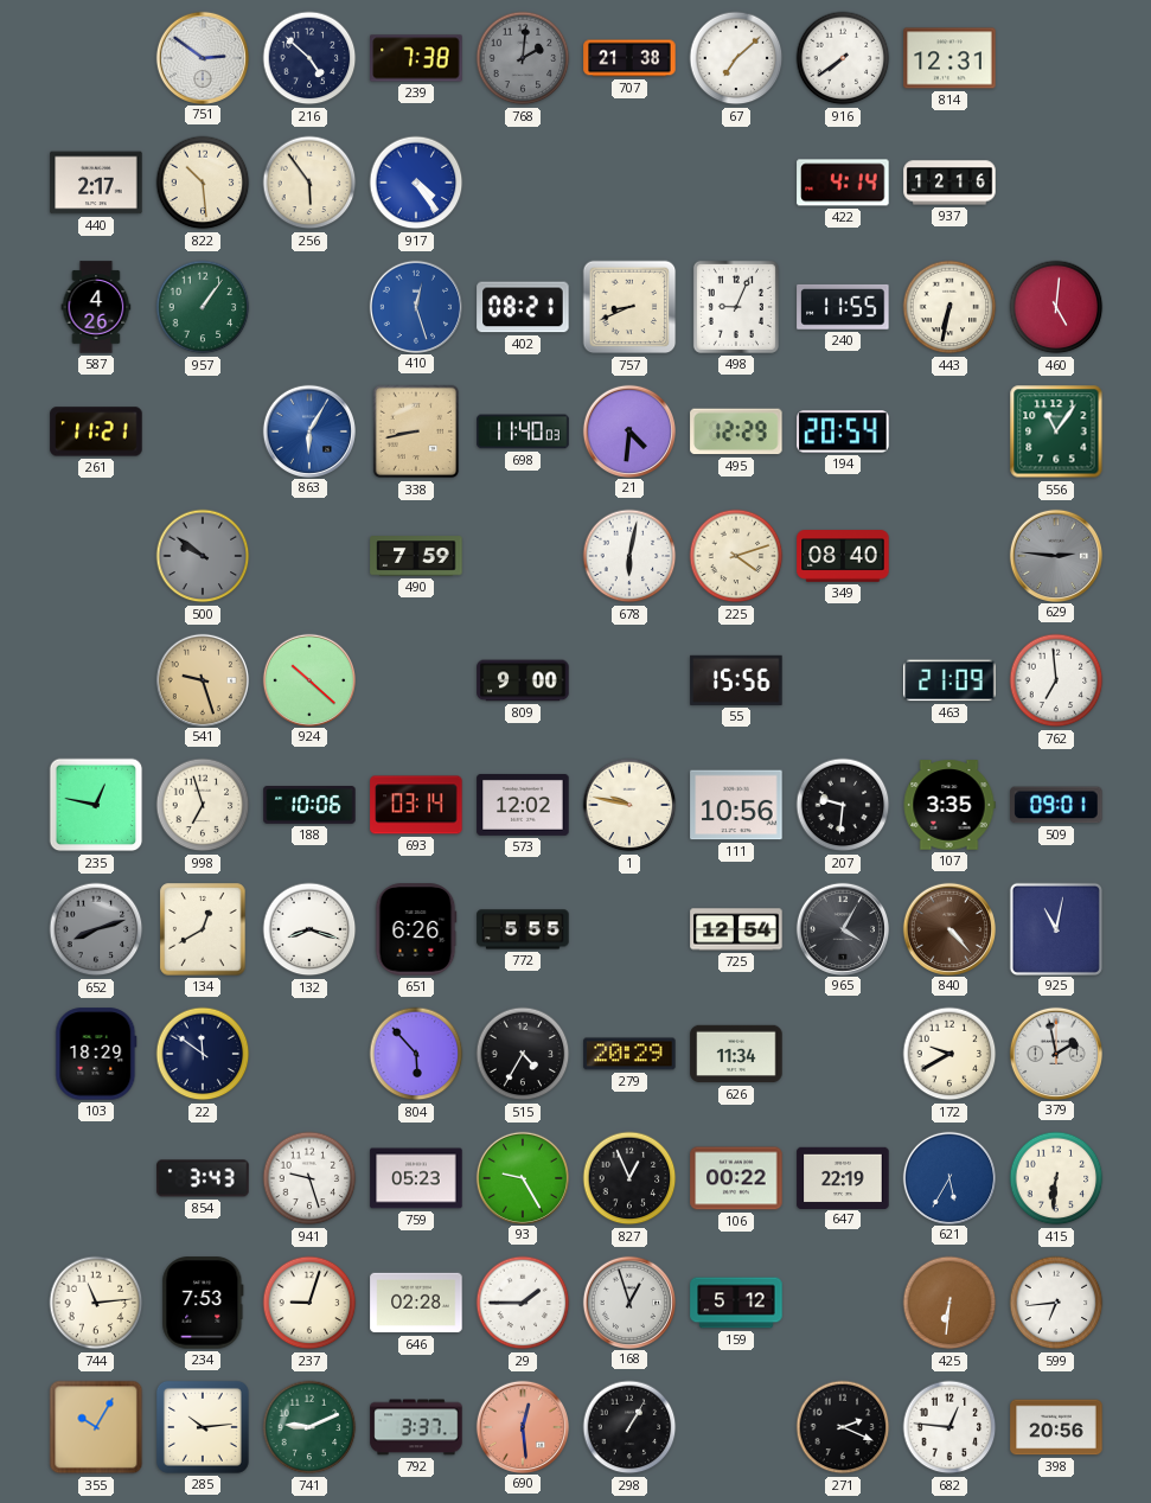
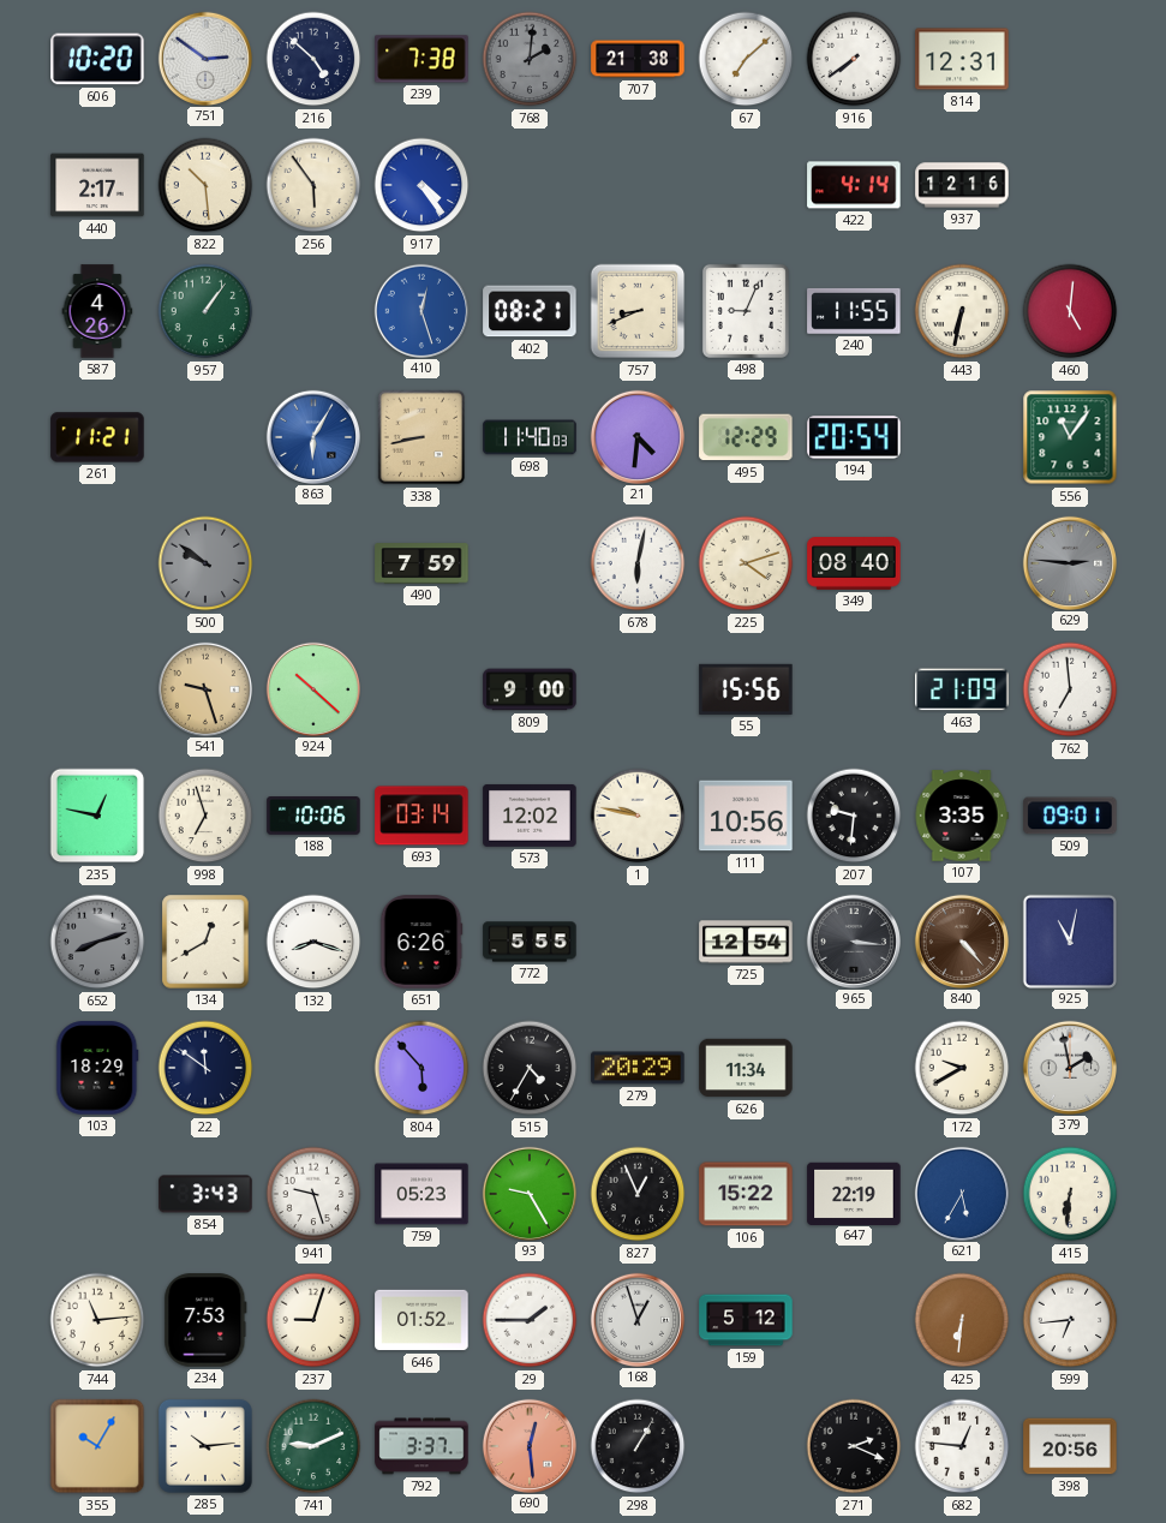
606: none -> 10:20
965: 4:05 -> 3:16
106: 00:22 -> 15:22
646: 02:28 -> 01:52
